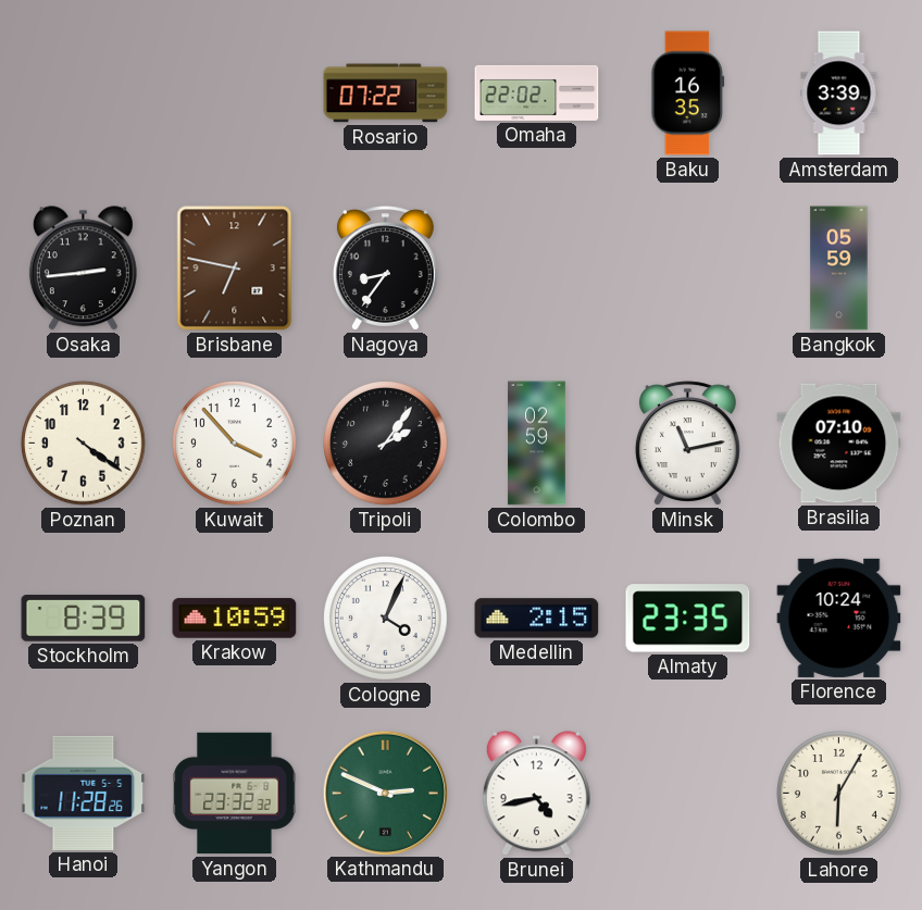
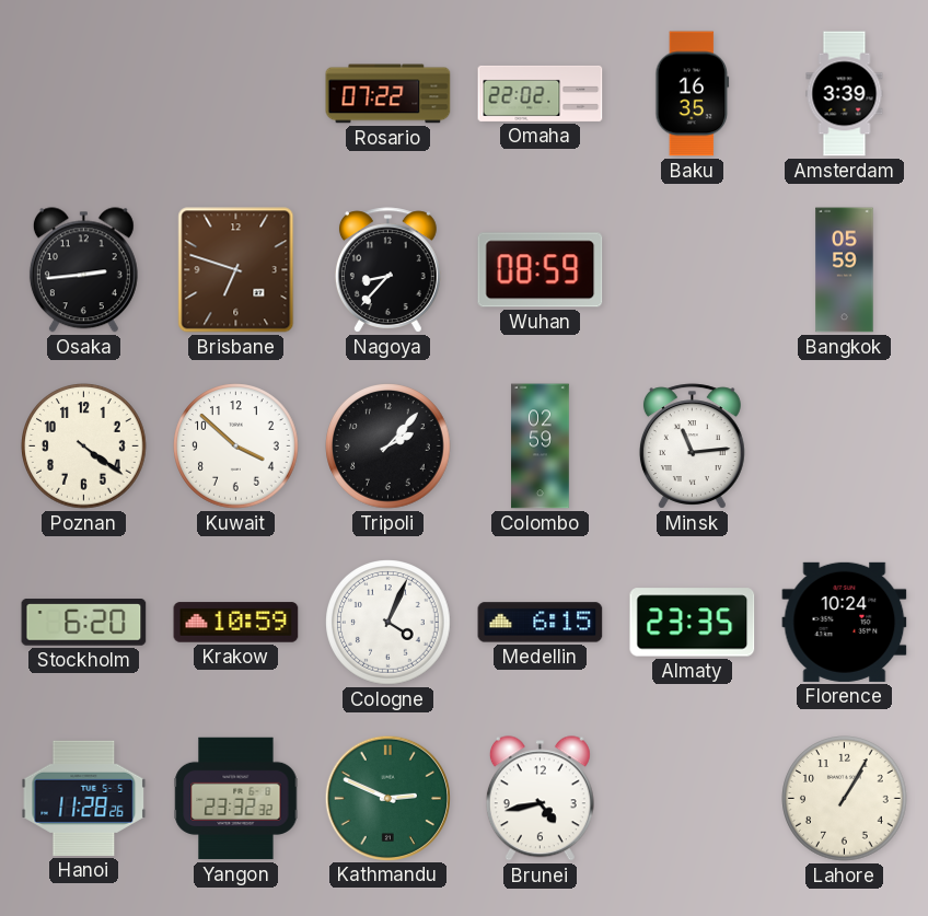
Brisbane: 6:47 -> 6:48
Nagoya: 8:36 -> 8:37
Wuhan: none -> 08:59
Kuwait: 3:53 -> 3:52
Tripoli: 2:06 -> 2:07
Minsk: 11:13 -> 11:14
Brasilia: 07:10 -> none
Stockholm: 8:39 -> 6:20
Medellin: 2:15 -> 6:15
Lahore: 6:05 -> 1:05
